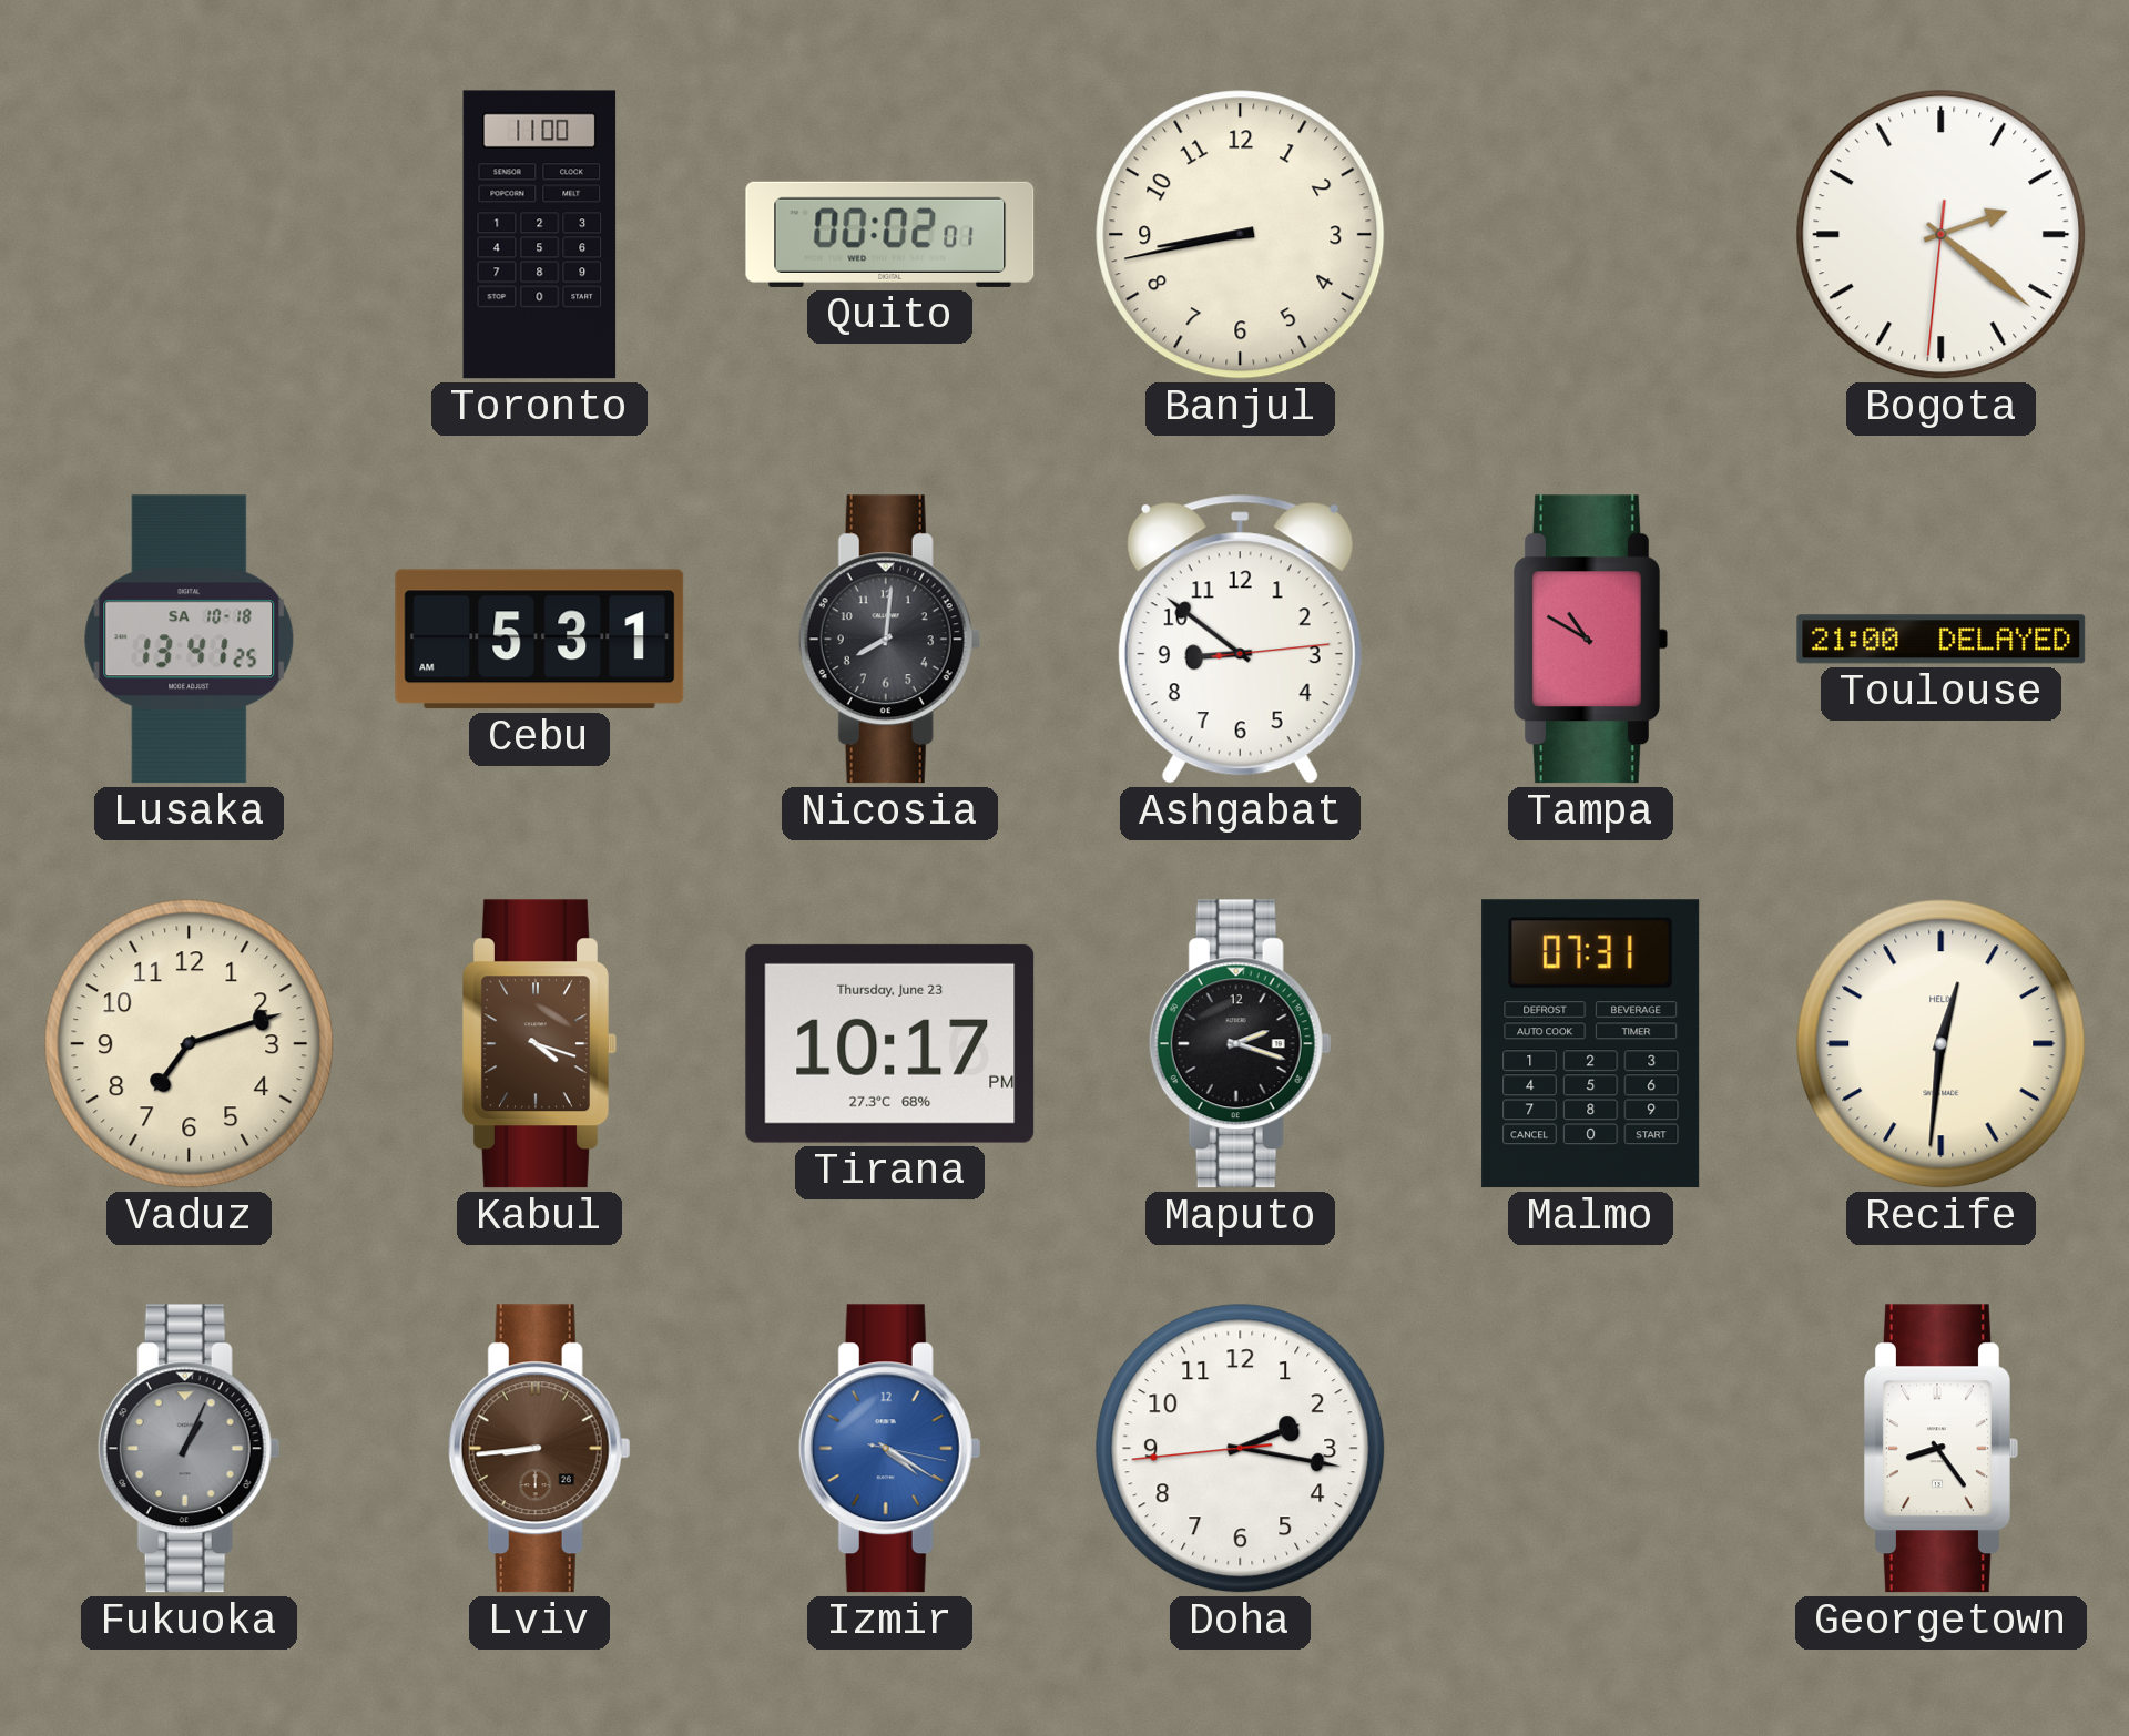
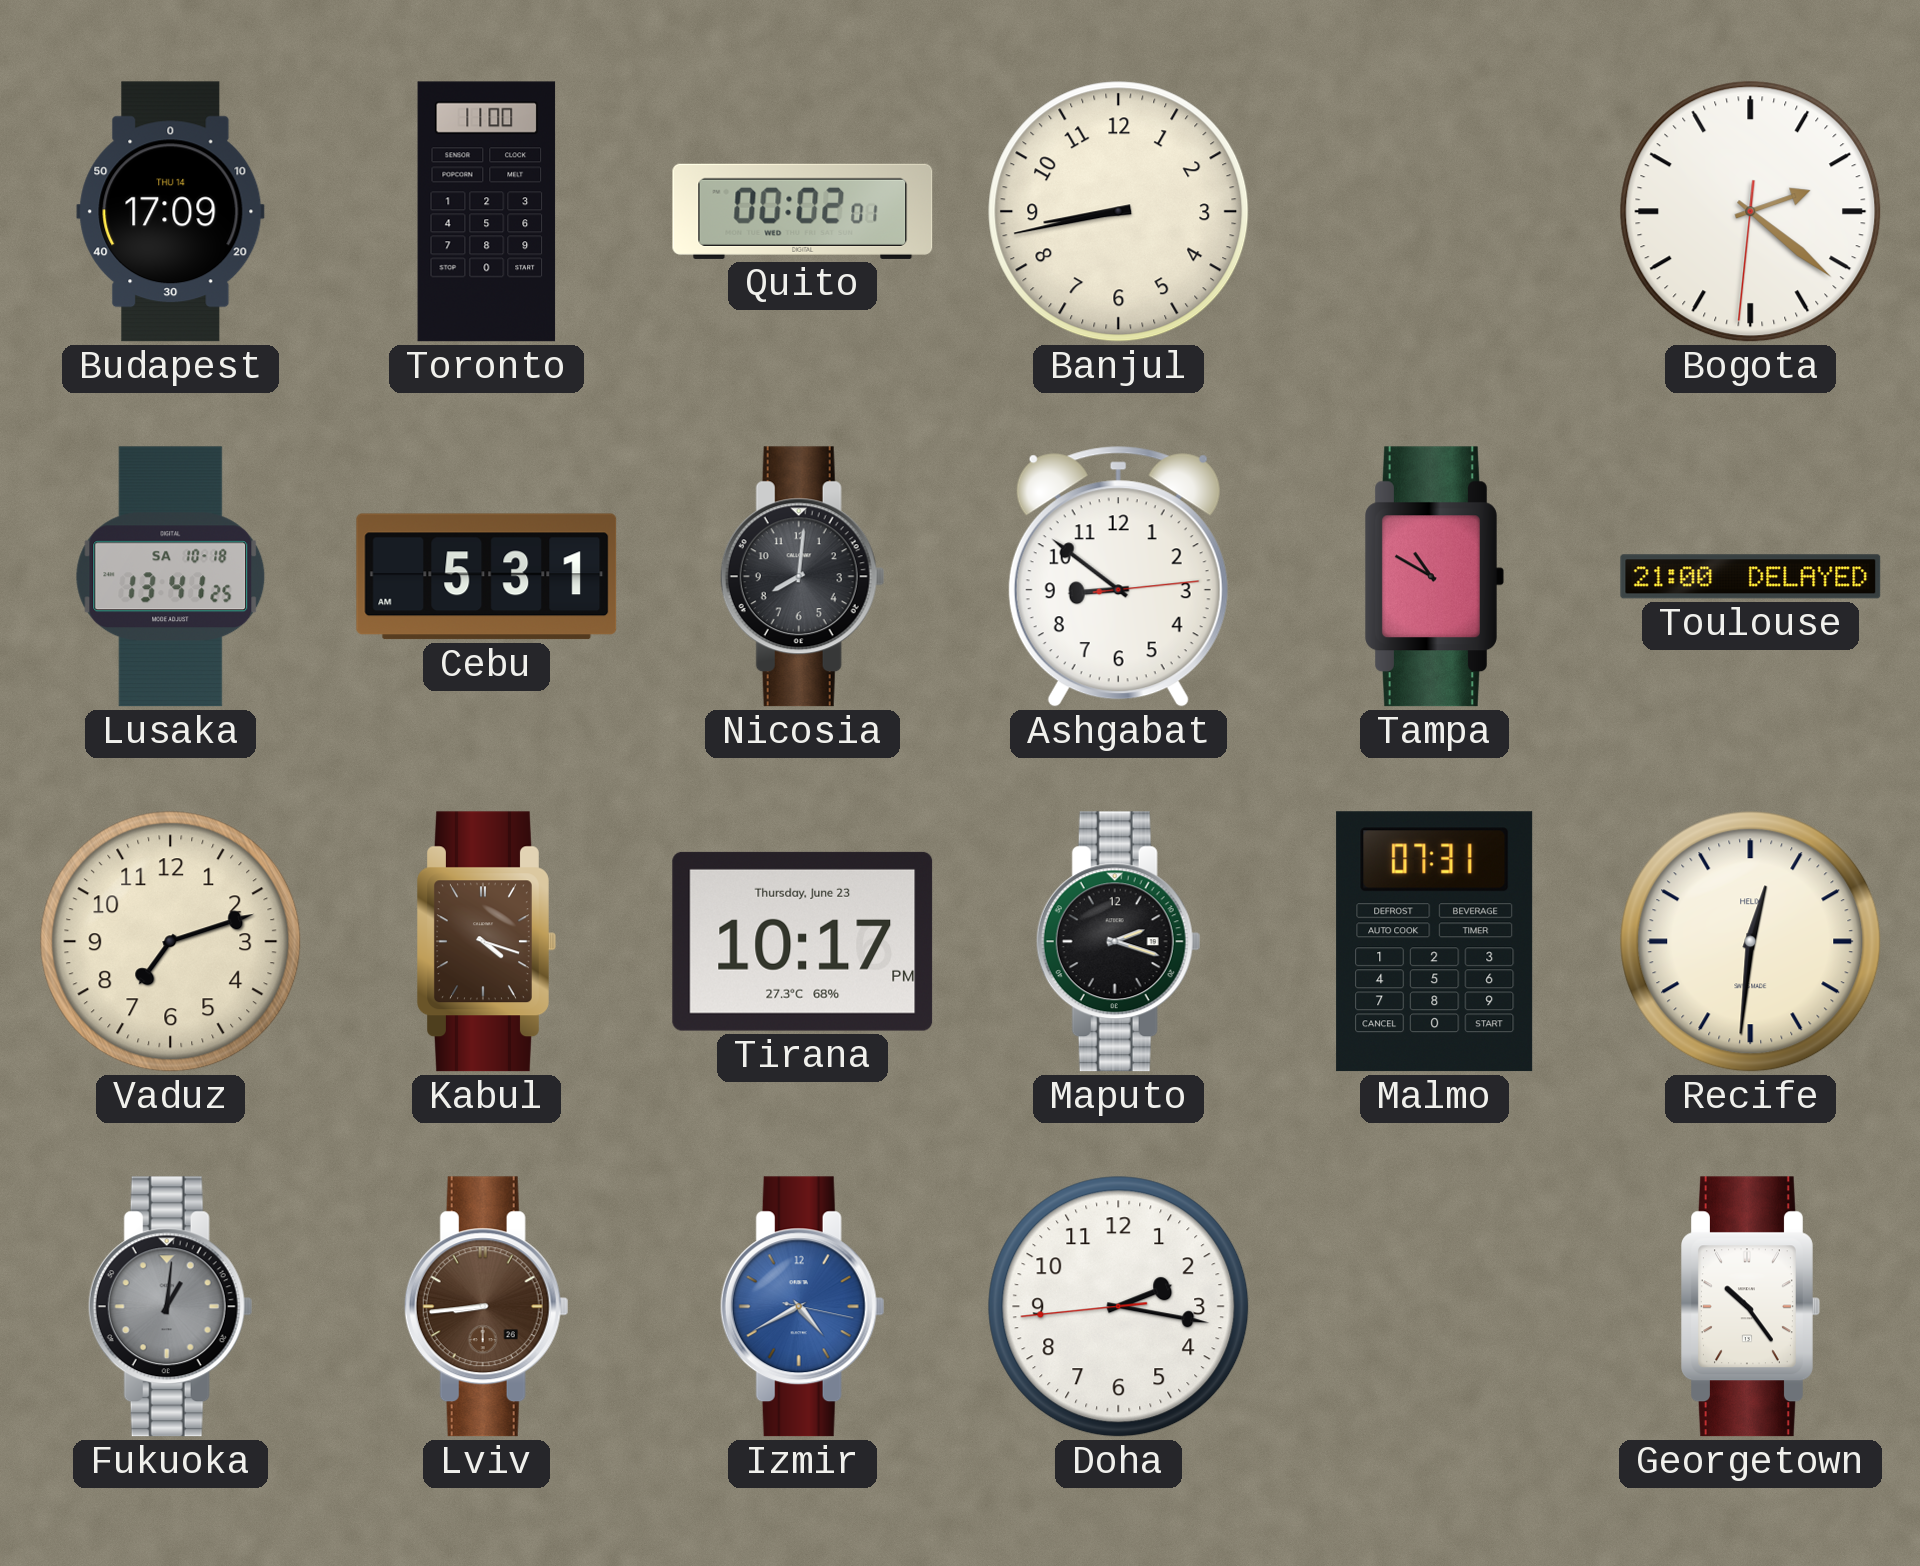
Budapest: none -> 17:09
Fukuoka: 1:04 -> 1:01
Izmir: 4:20 -> 4:40
Georgetown: 8:24 -> 10:24
